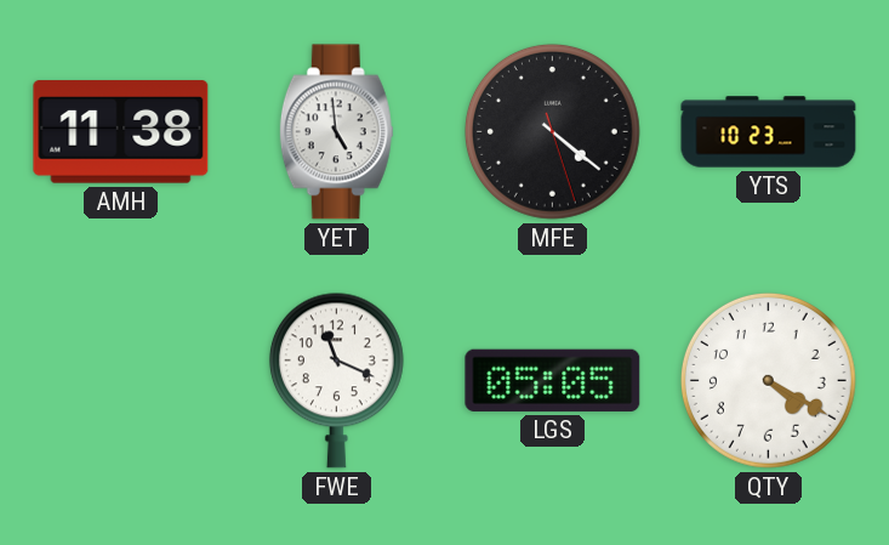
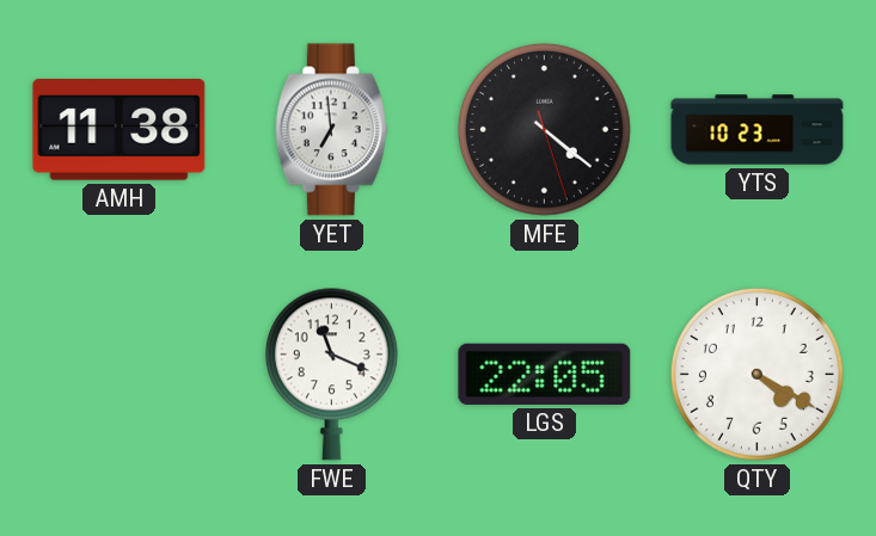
YET: 4:59 -> 6:59
LGS: 05:05 -> 22:05
